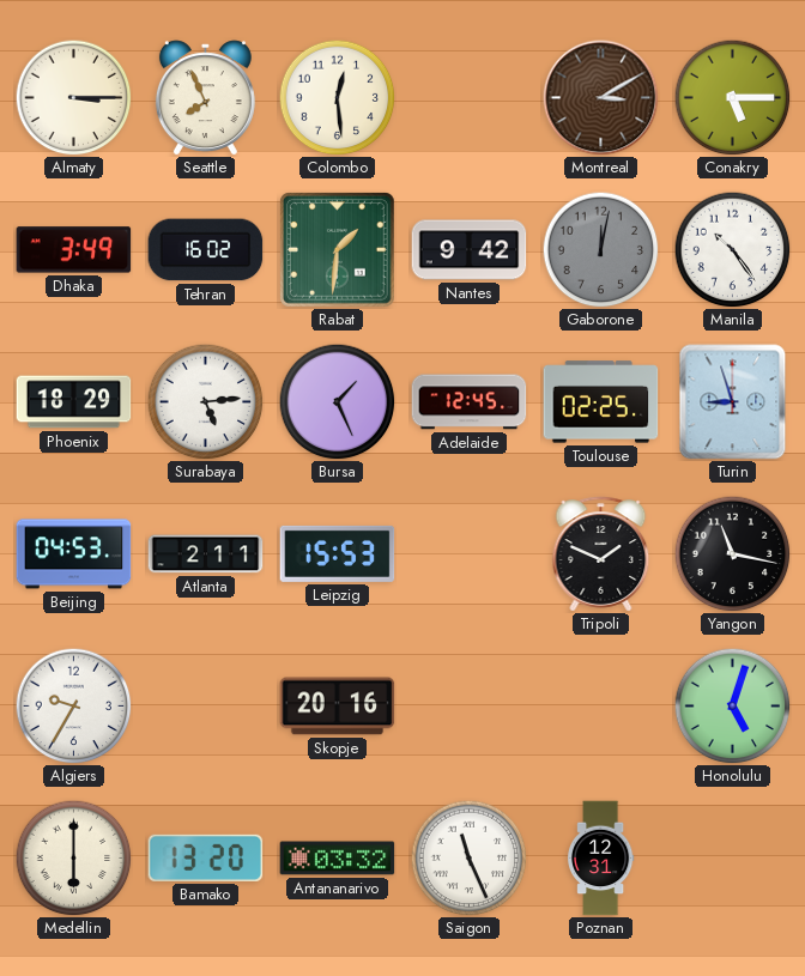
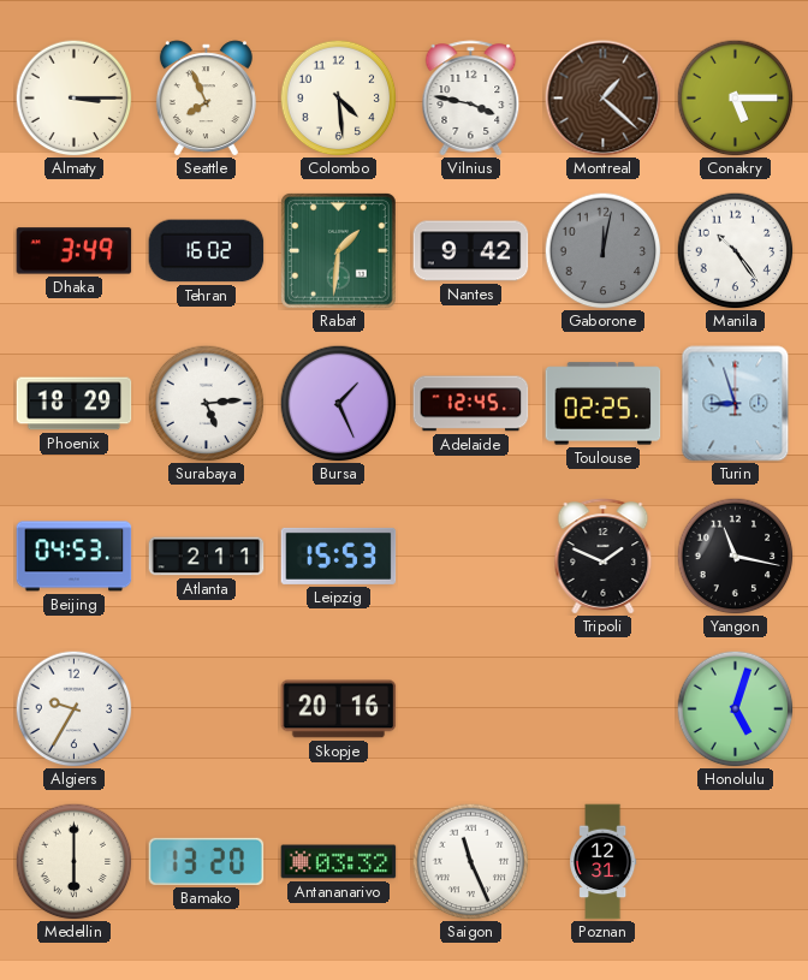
Colombo: 12:29 -> 4:29
Vilnius: none -> 3:47
Montreal: 3:10 -> 1:22
